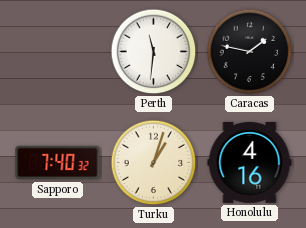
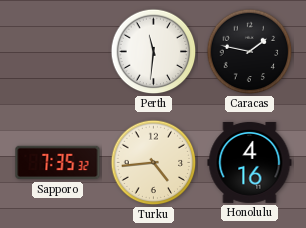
Sapporo: 7:40 -> 7:35
Turku: 1:03 -> 4:44
